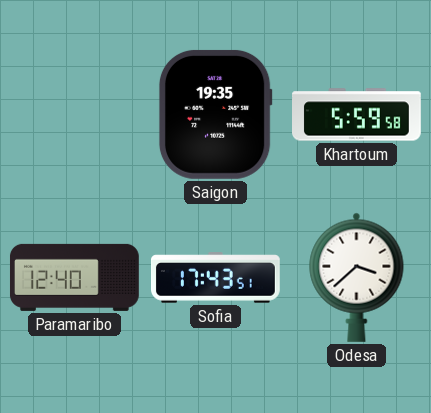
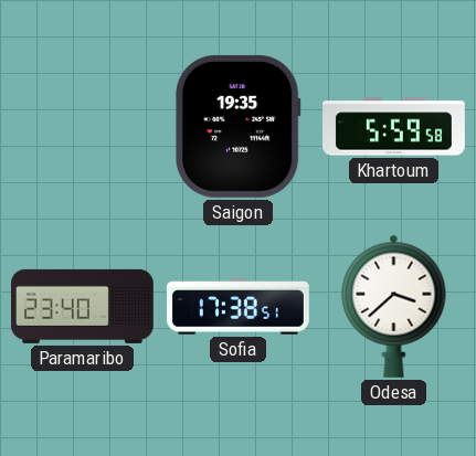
Paramaribo: 12:40 -> 23:40
Sofia: 17:43 -> 17:38
